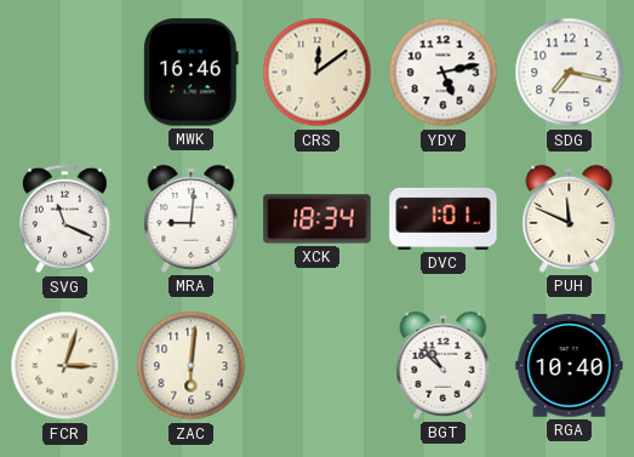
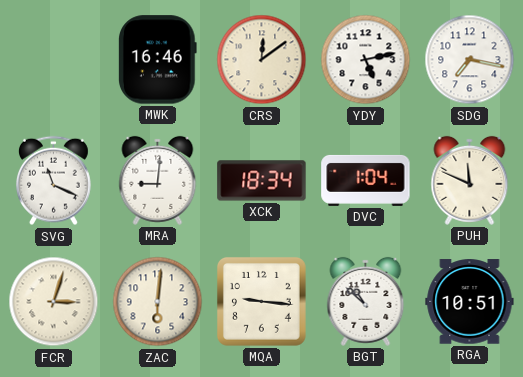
DVC: 1:01 -> 1:04
MQA: none -> 9:16
RGA: 10:40 -> 10:51
